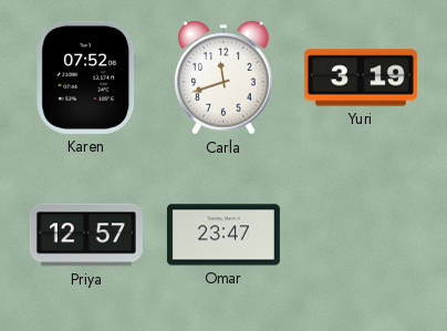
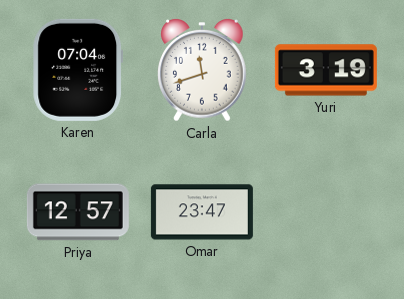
Karen: 07:52 -> 07:04
